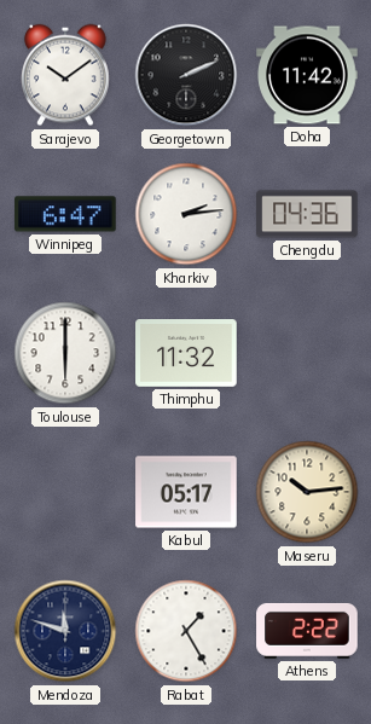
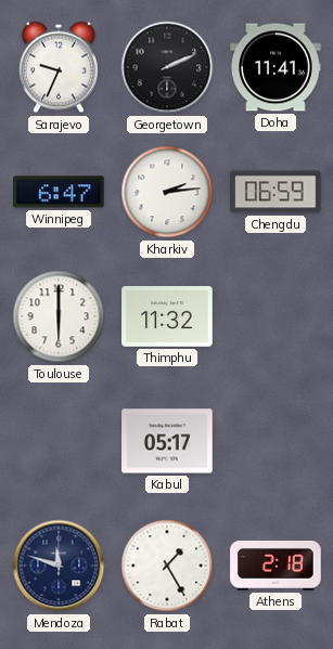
Sarajevo: 10:09 -> 9:34
Doha: 11:42 -> 11:41
Chengdu: 04:36 -> 06:59
Maseru: 10:14 -> none
Athens: 2:22 -> 2:18
